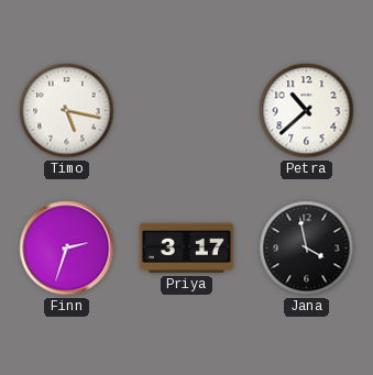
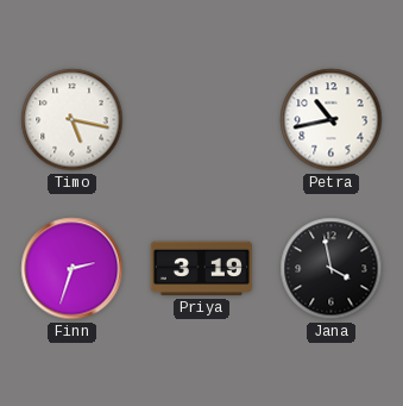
Petra: 10:38 -> 10:43
Priya: 3:17 -> 3:19
